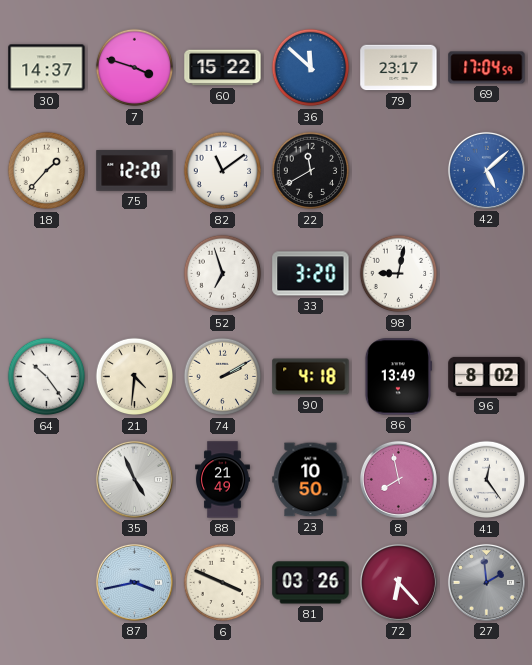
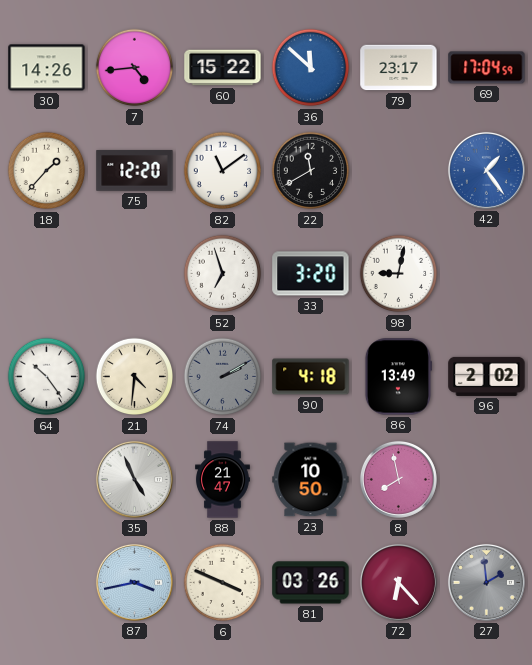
30: 14:37 -> 14:26
7: 3:48 -> 4:44
42: 5:08 -> 1:24
74 dial: cream -> grey
96: 8:02 -> 2:02
88: 21:49 -> 21:47
41: 12:24 -> none
